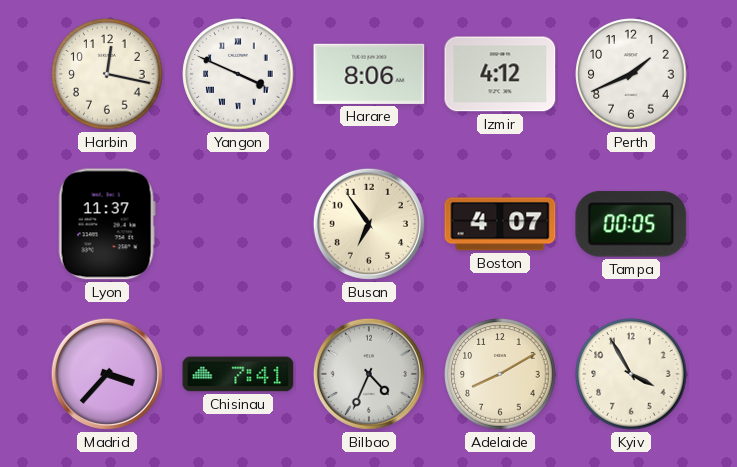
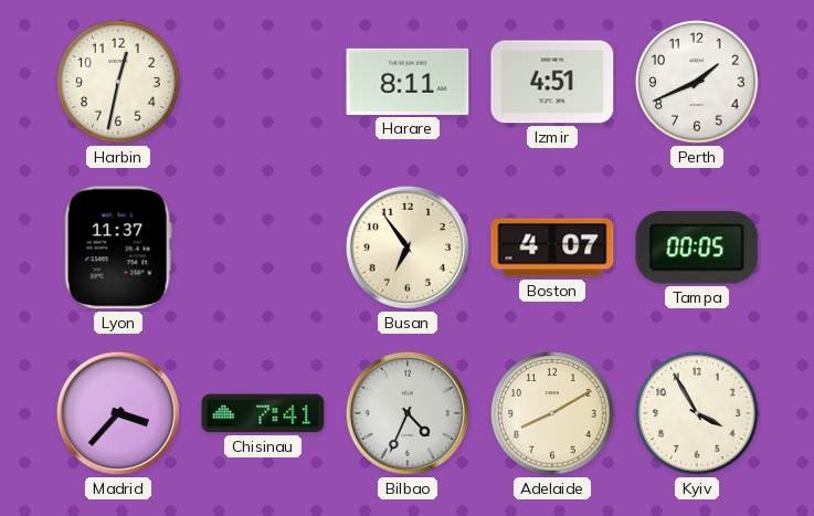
Harbin: 12:17 -> 12:32
Yangon: 3:49 -> none
Harare: 8:06 -> 8:11
Izmir: 4:12 -> 4:51
